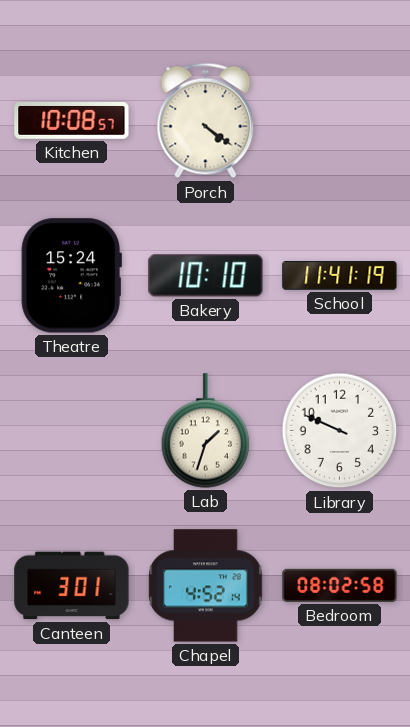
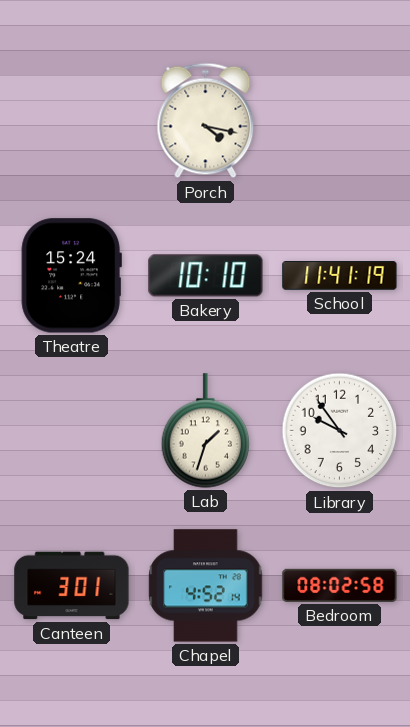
Kitchen: 10:08 -> none
Porch: 4:21 -> 4:17
Library: 9:49 -> 9:54
